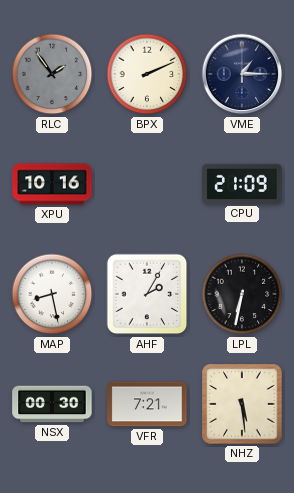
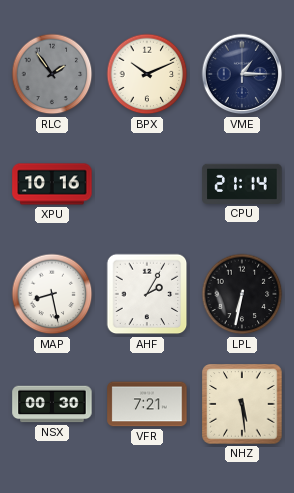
BPX: 2:11 -> 10:11
CPU: 21:09 -> 21:14
